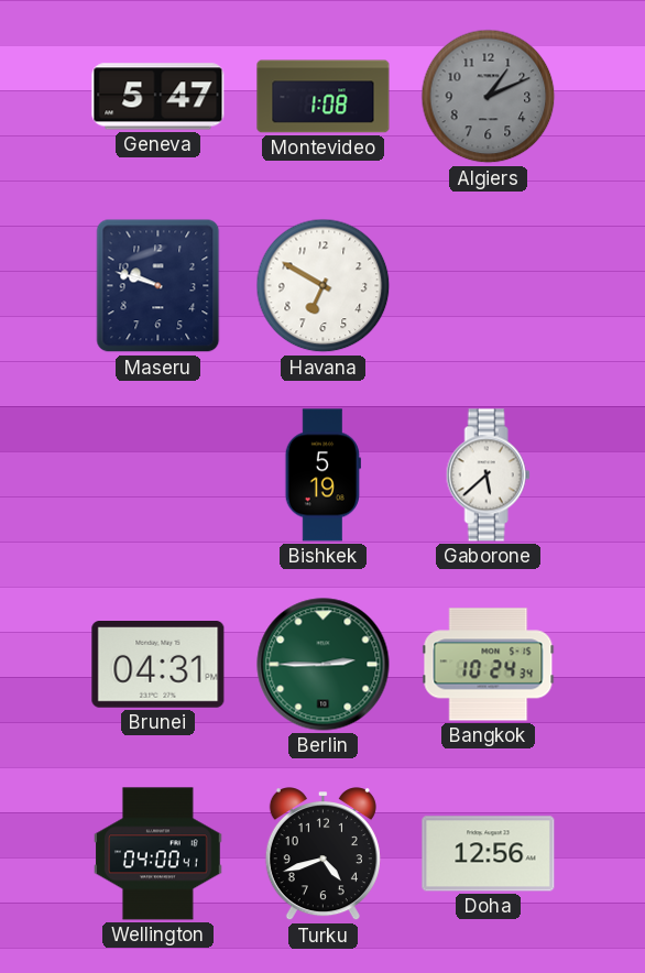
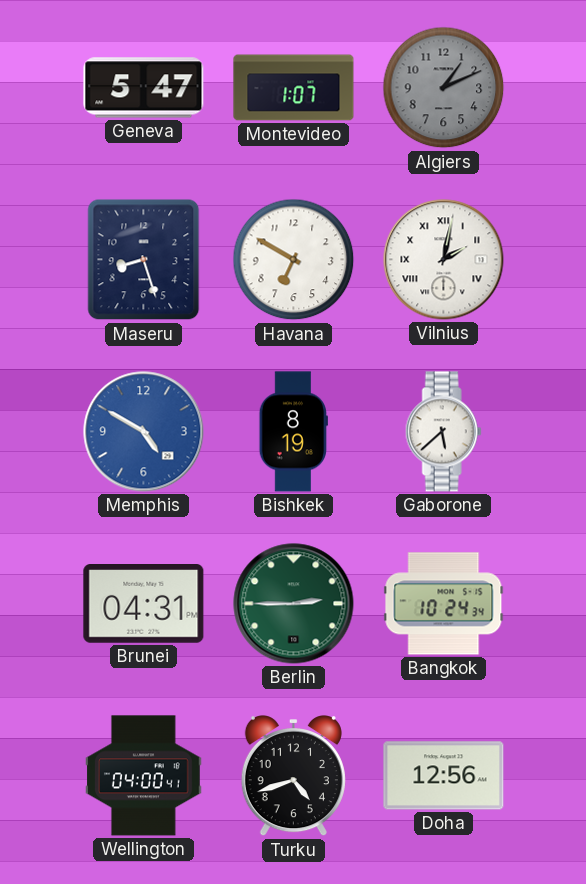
Montevideo: 1:08 -> 1:07
Maseru: 9:48 -> 8:27
Vilnius: none -> 2:02
Memphis: none -> 4:50
Bishkek: 5:19 -> 8:19
